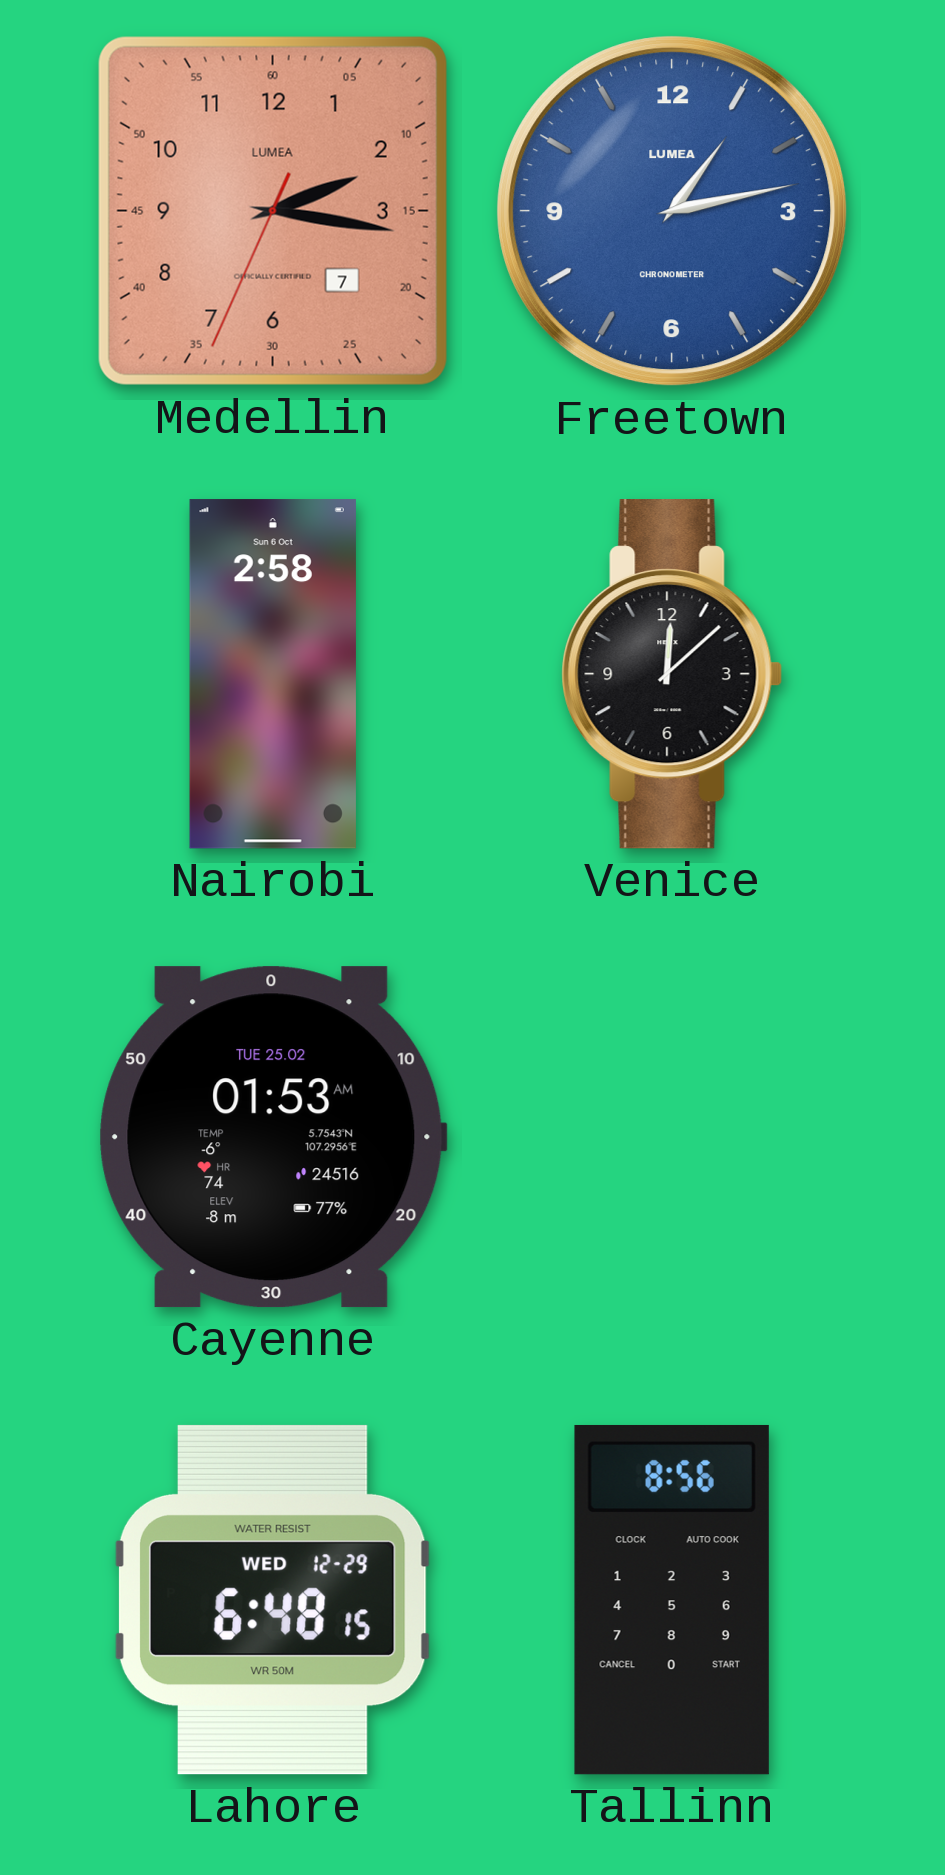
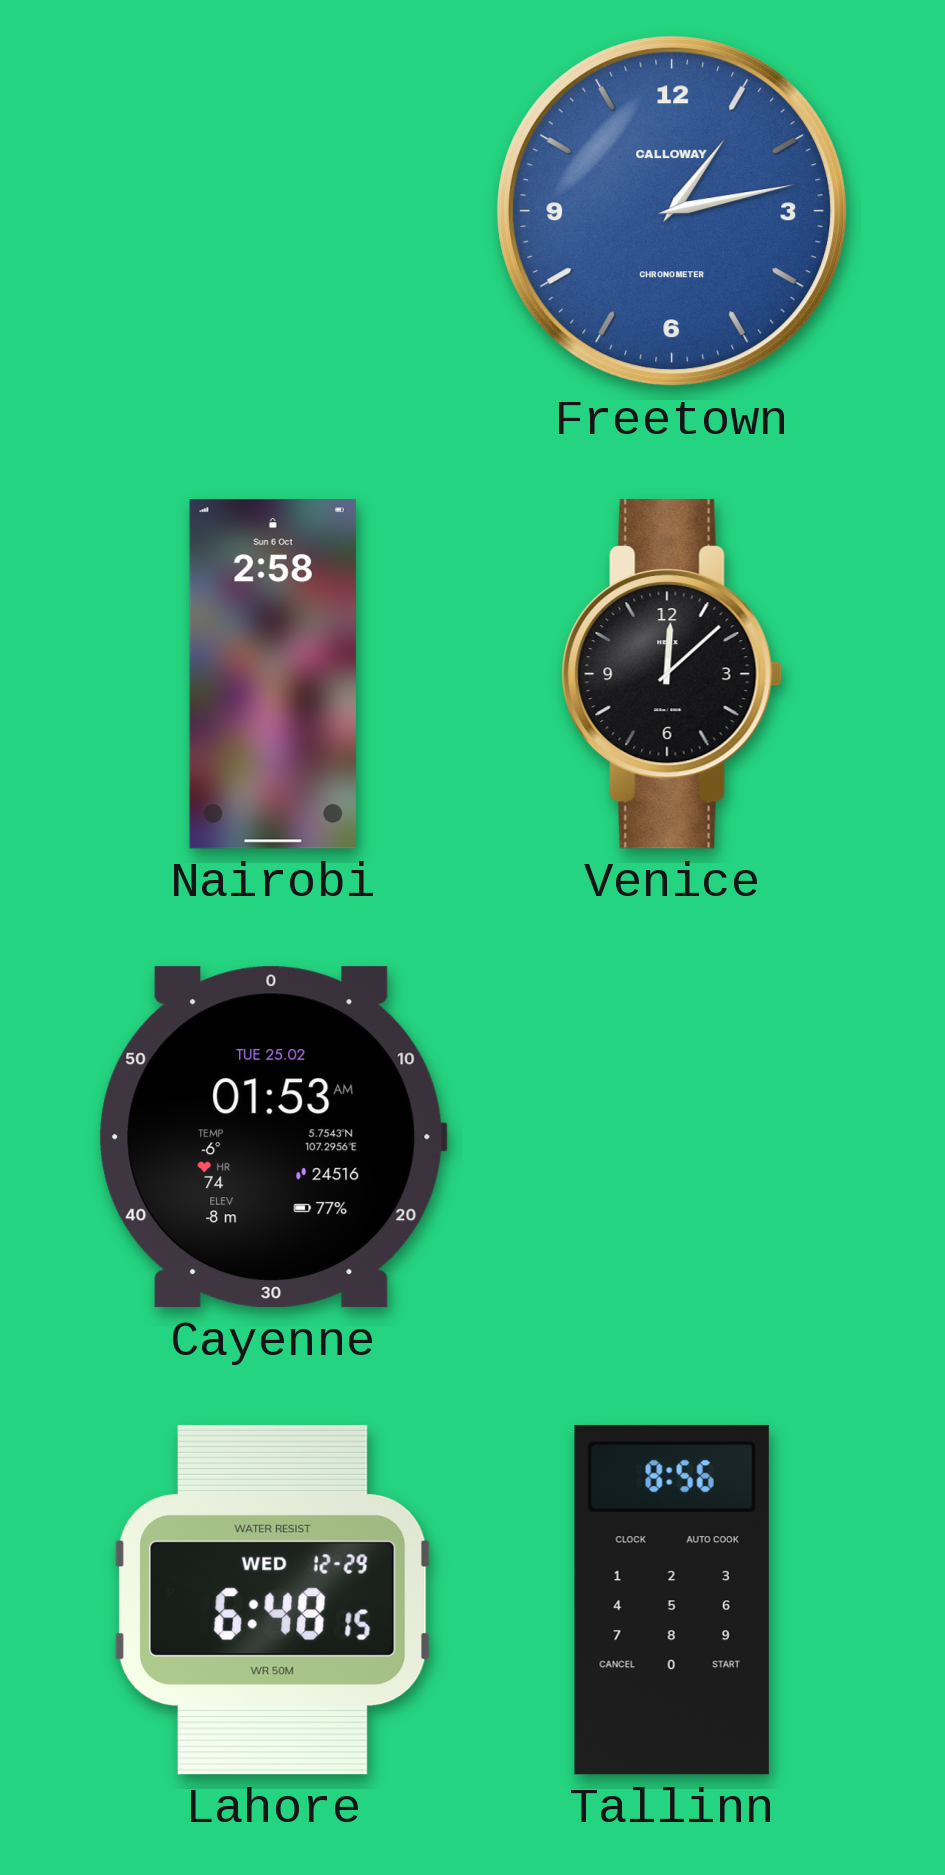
Medellin: 2:16 -> none
Freetown brand: LUMEA -> CALLOWAY
